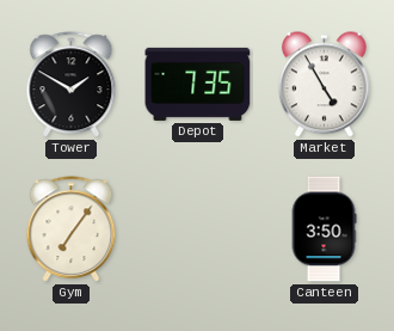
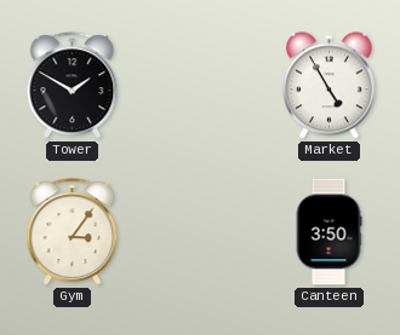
Depot: 7:35 -> none
Gym: 7:06 -> 3:06
